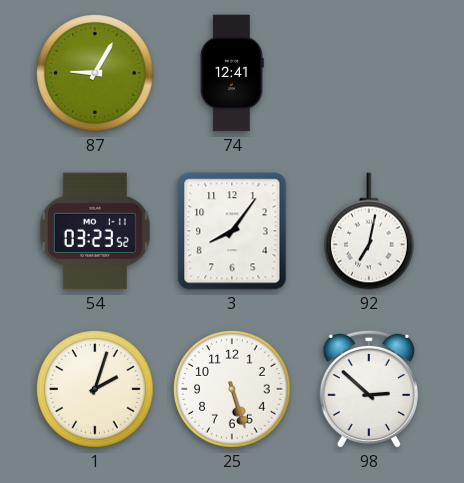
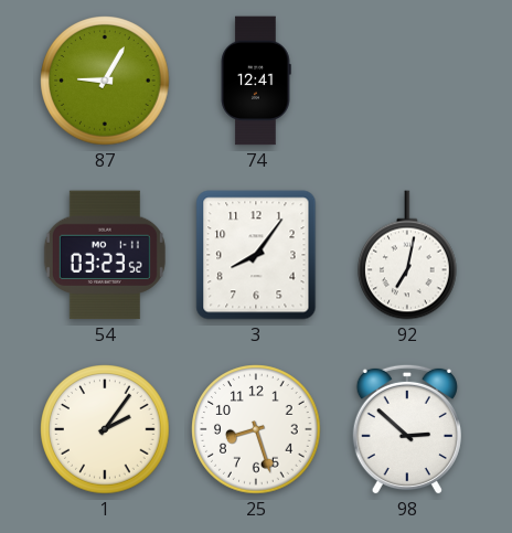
1: 2:03 -> 2:06
25: 5:27 -> 8:27
